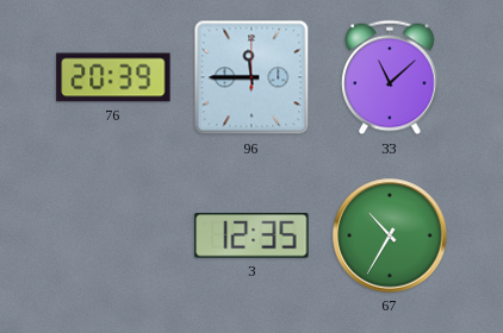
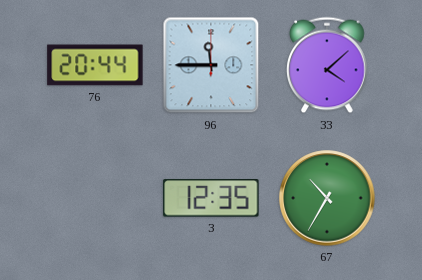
76: 20:39 -> 20:44
33: 11:08 -> 4:08
